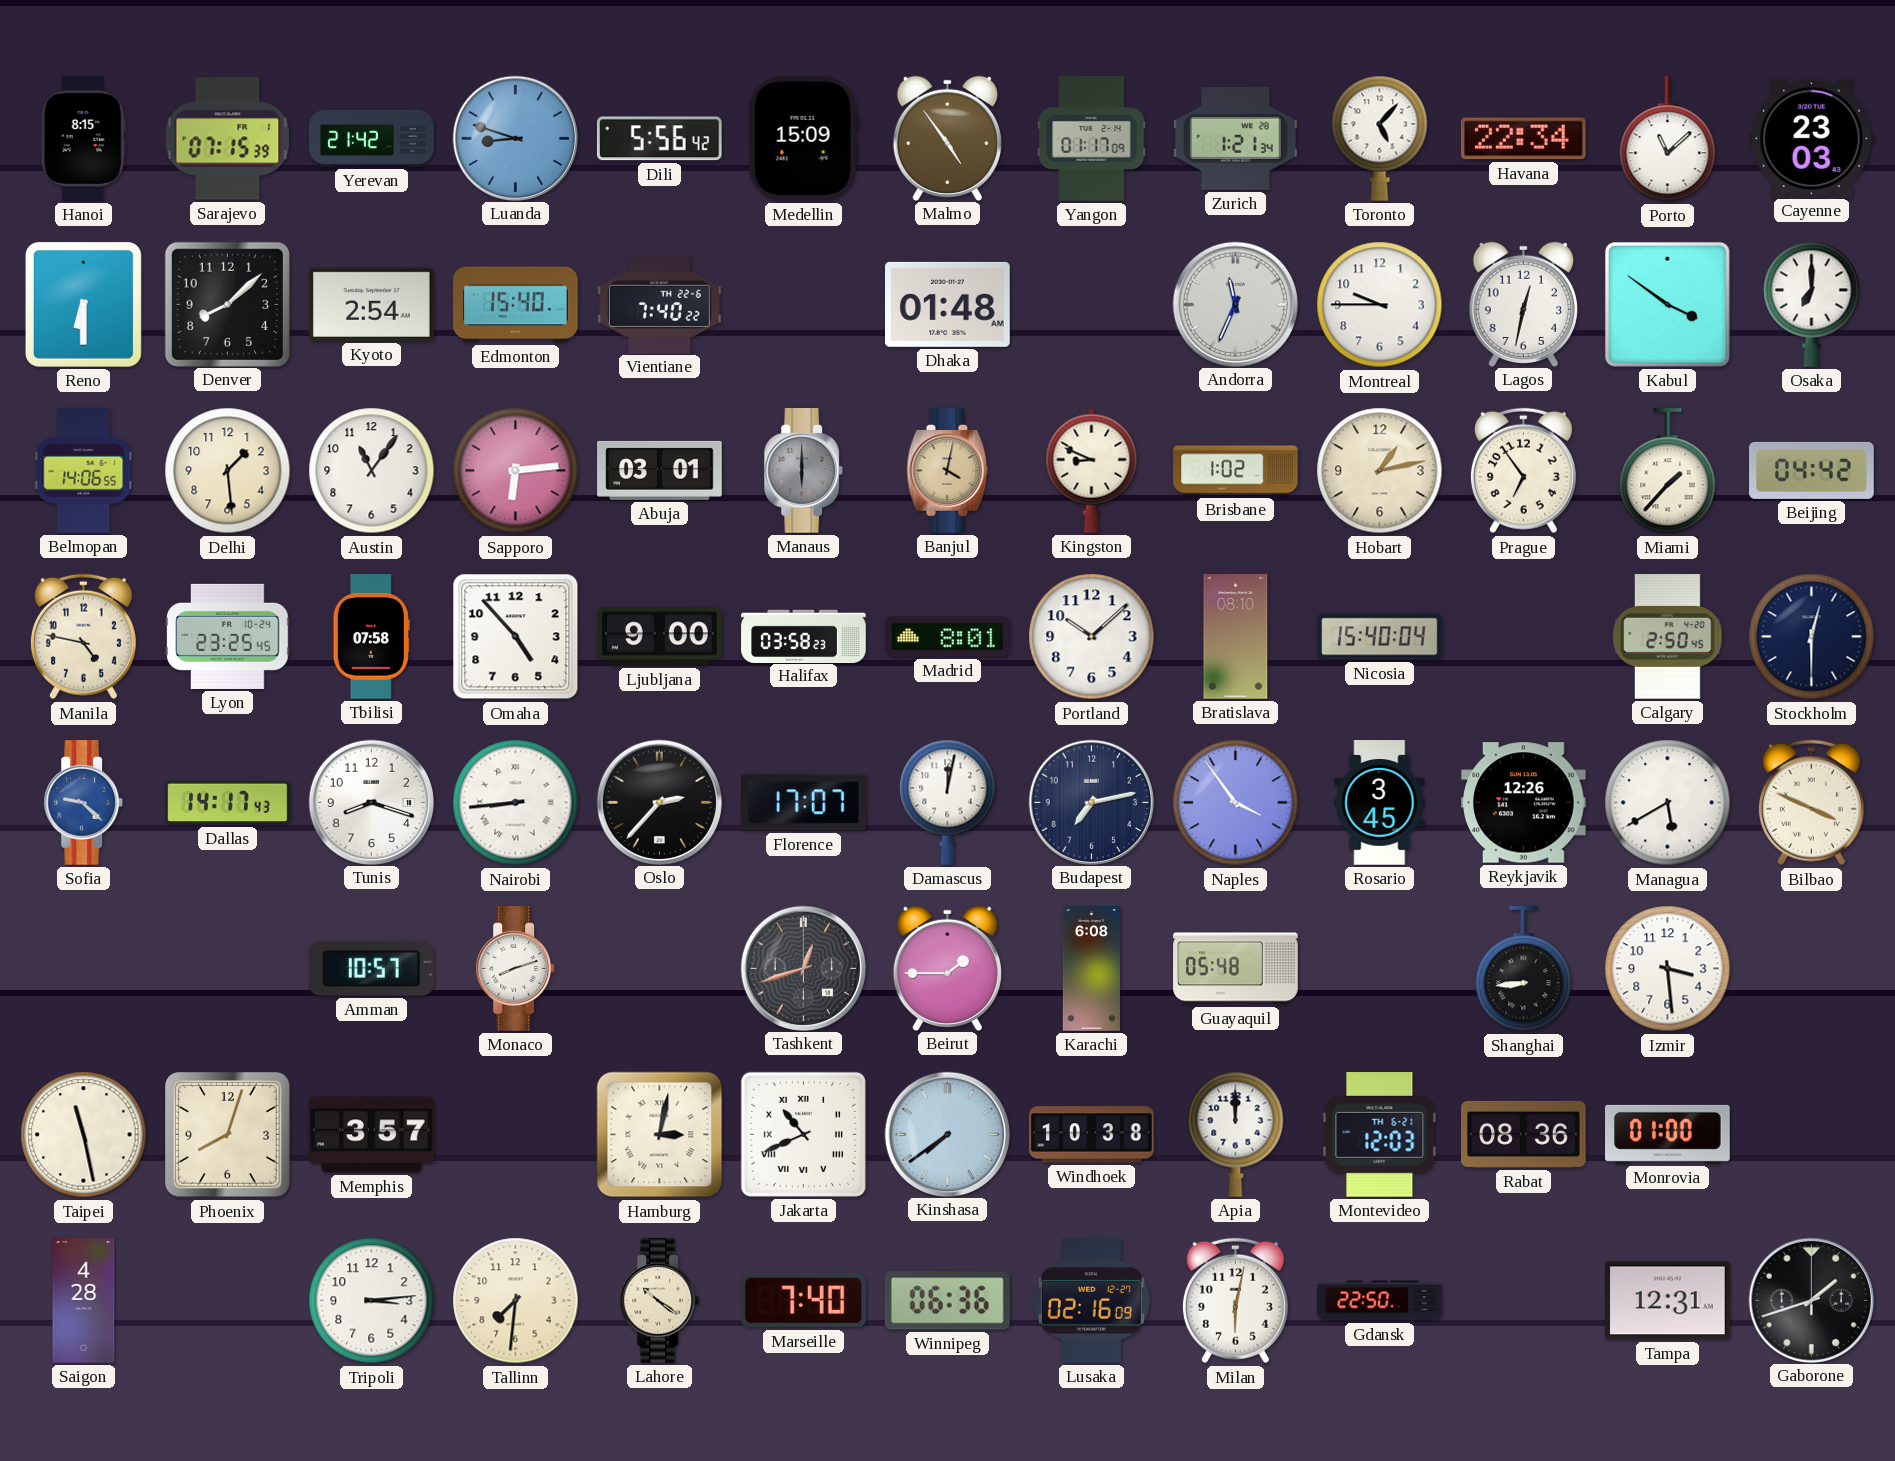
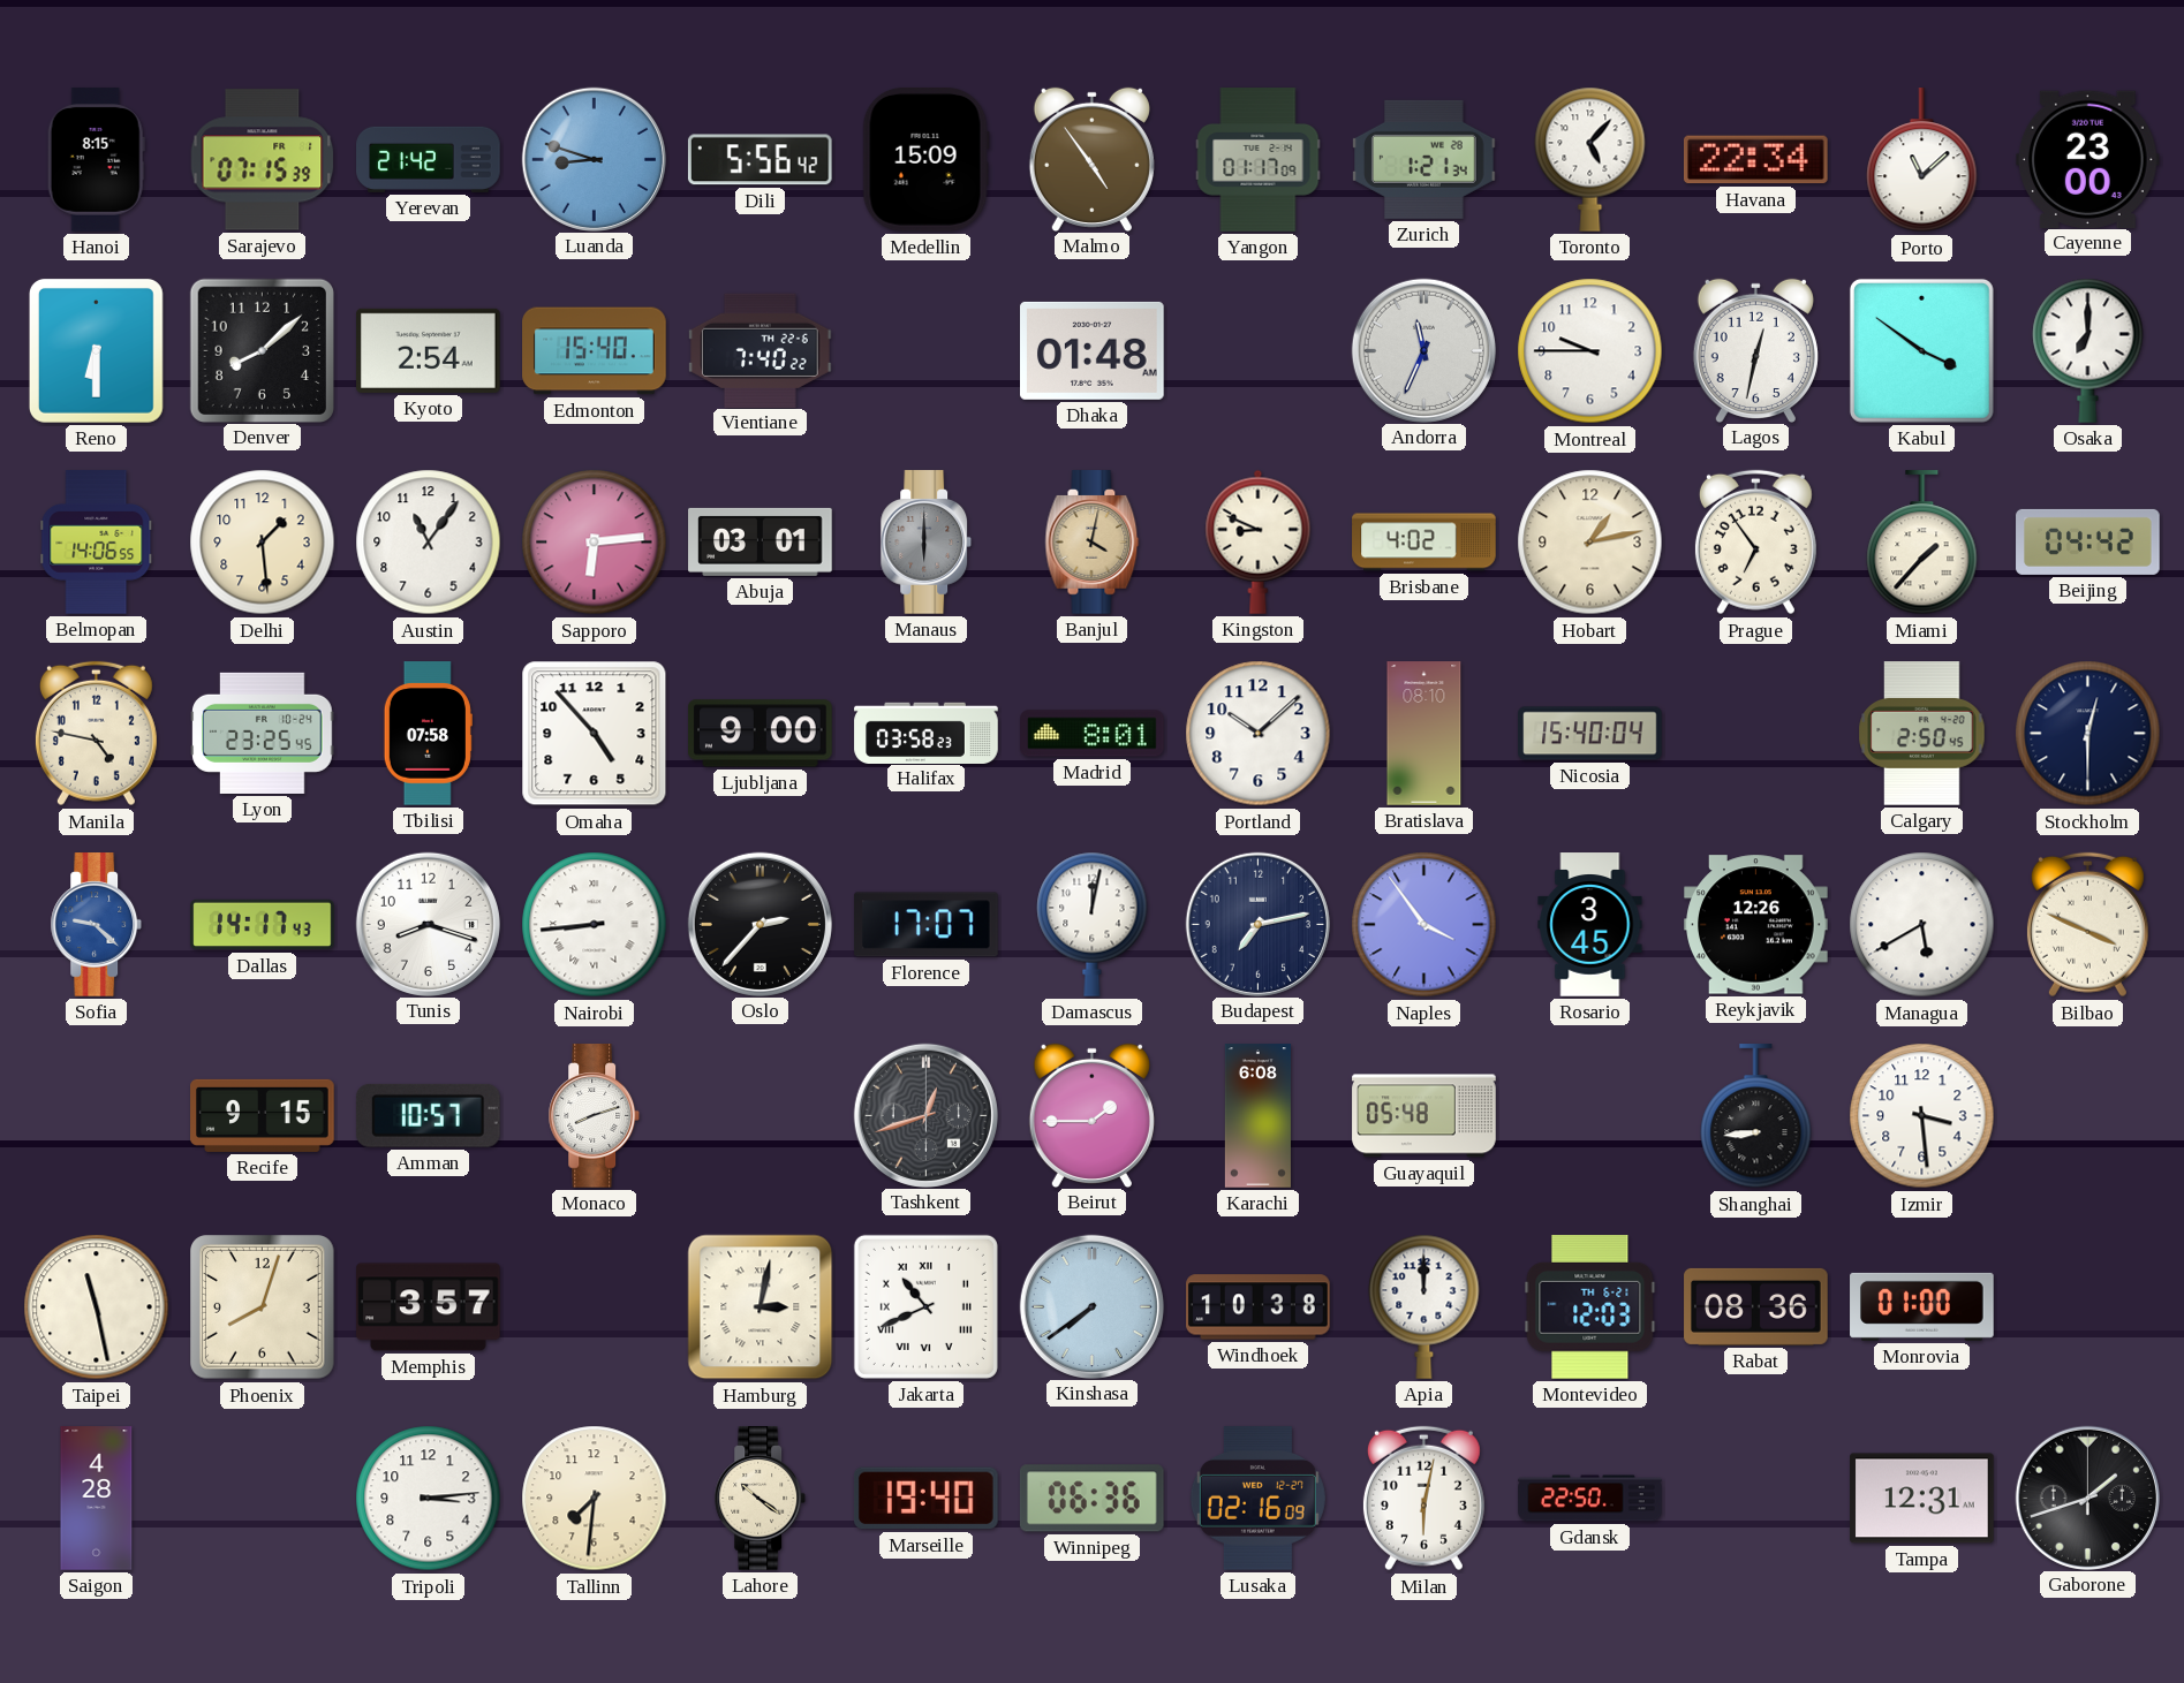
Cayenne: 23:03 -> 23:00
Brisbane: 1:02 -> 4:02
Recife: none -> 9:15
Marseille: 7:40 -> 19:40
